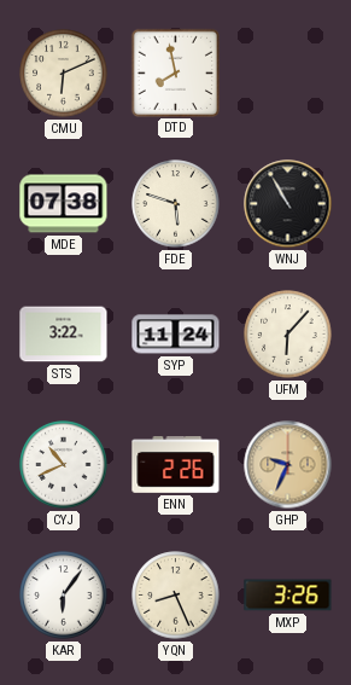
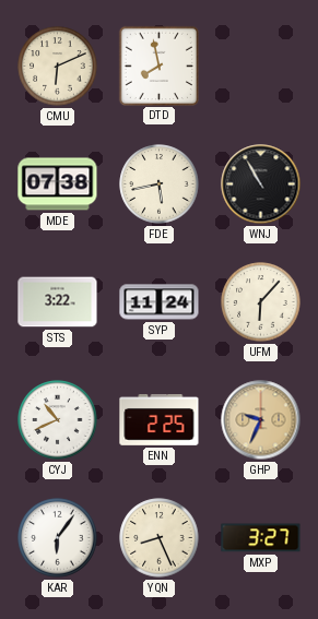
FDE: 5:48 -> 5:43
ENN: 2:26 -> 2:25
MXP: 3:26 -> 3:27
